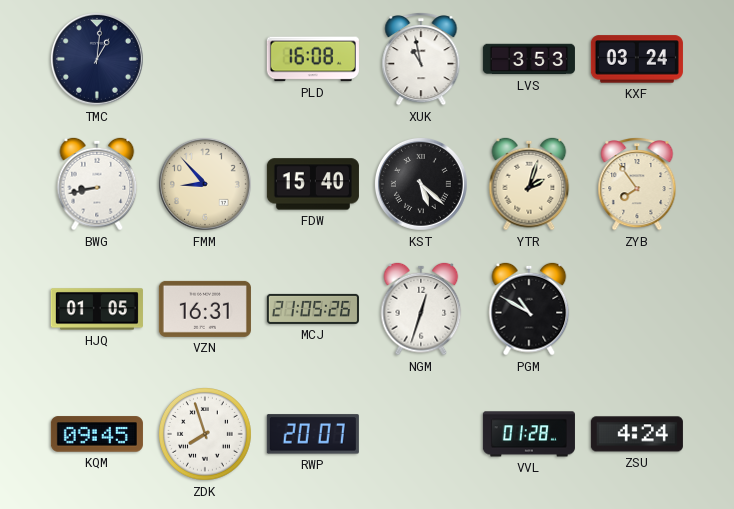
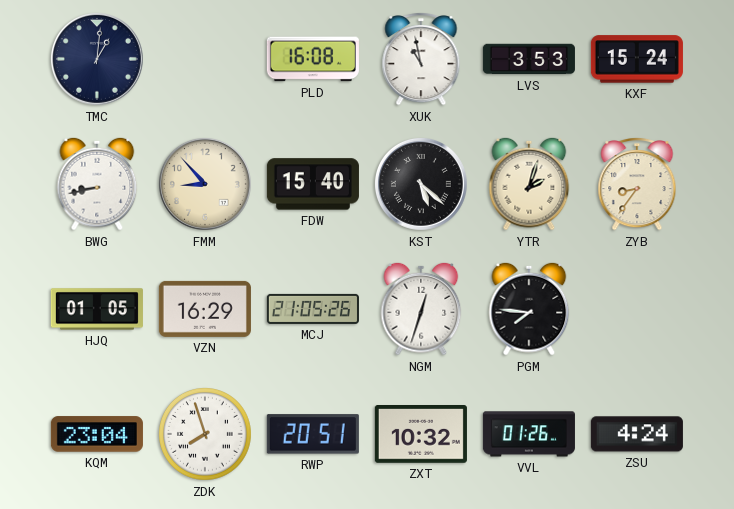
KXF: 03:24 -> 15:24
ZYB: 7:54 -> 8:36
VZN: 16:31 -> 16:29
PGM: 10:50 -> 7:46
KQM: 09:45 -> 23:04
RWP: 20:07 -> 20:51
ZXT: none -> 10:32
VVL: 01:28 -> 01:26
